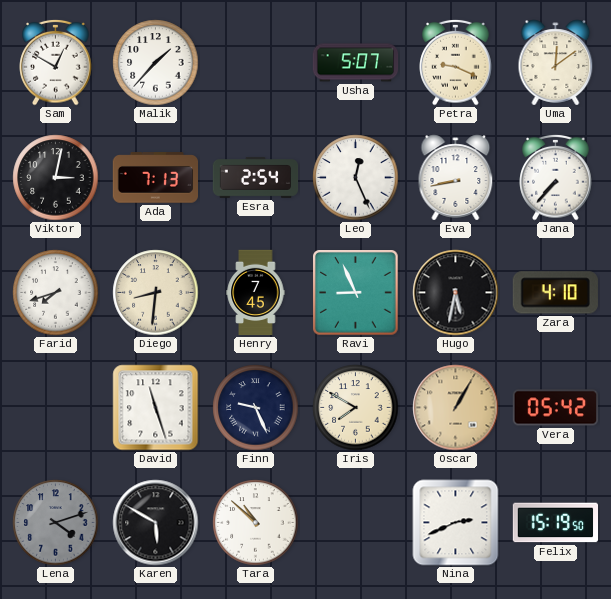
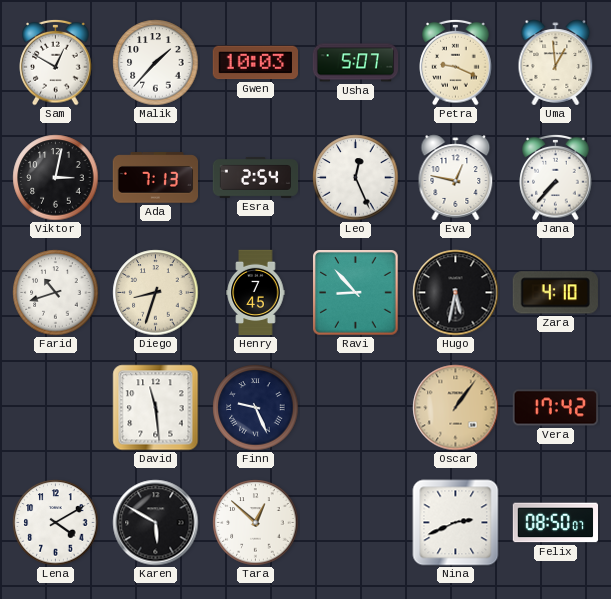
Gwen: none -> 10:03
Uma: 12:09 -> 12:59
Eva: 8:43 -> 12:47
Farid: 7:42 -> 10:42
Diego: 8:31 -> 8:33
Ravi: 8:56 -> 8:53
David: 11:27 -> 11:29
Iris: 7:50 -> none
Oscar: 1:05 -> 1:06
Vera: 05:42 -> 17:42
Lena: 4:12 -> 4:10
Lena dial: grey -> white
Tara: 10:52 -> 12:52
Felix: 15:19 -> 08:50
